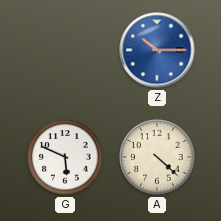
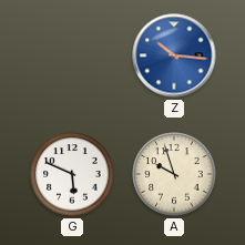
Z: 10:15 -> 10:16
A: 4:22 -> 9:57
